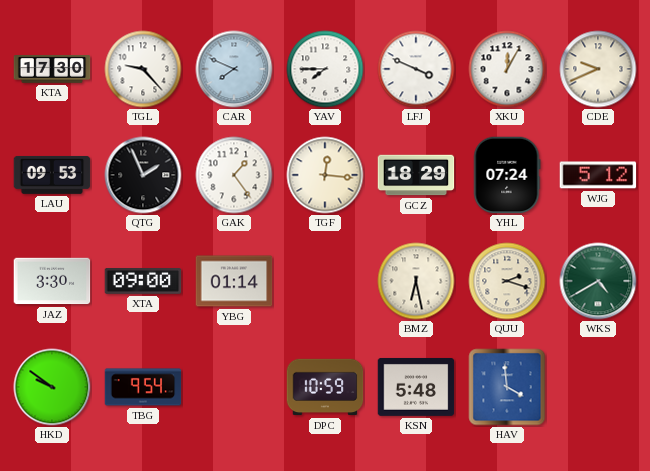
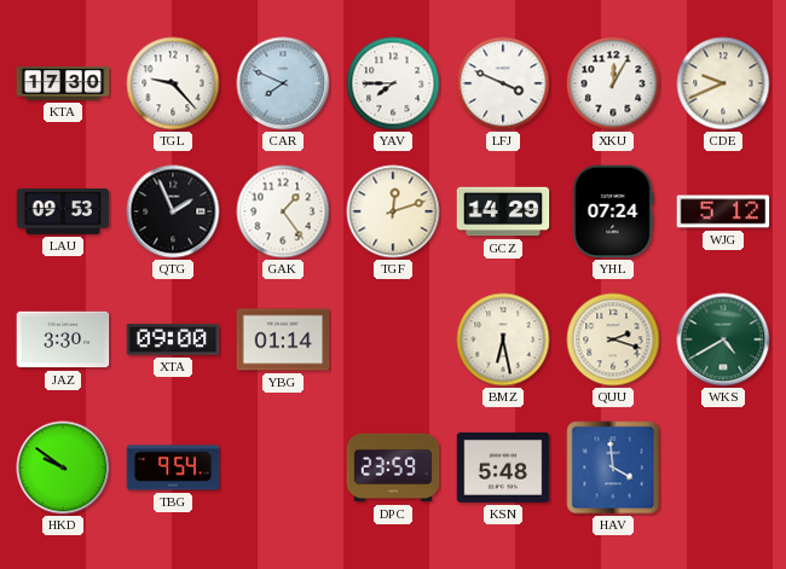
TGF: 12:16 -> 12:12
GCZ: 18:29 -> 14:29
DPC: 10:59 -> 23:59
